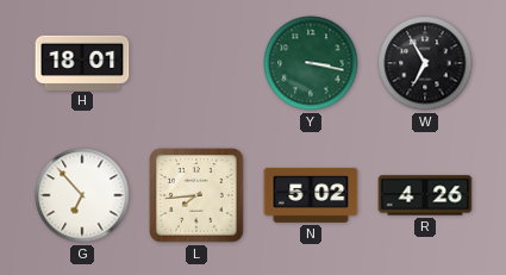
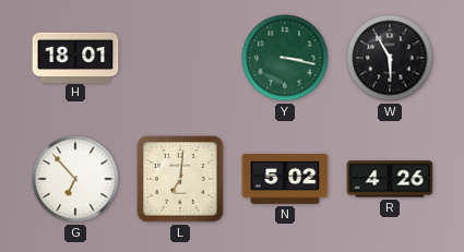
W: 6:55 -> 5:55
L: 7:44 -> 7:01
